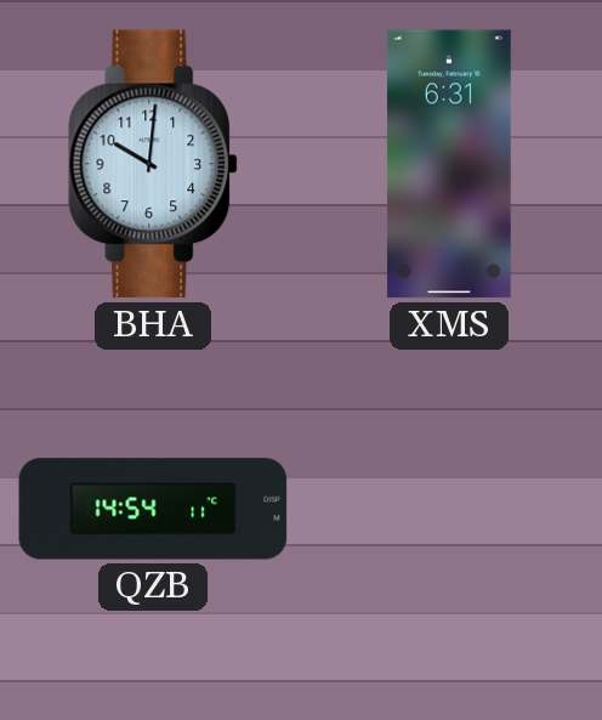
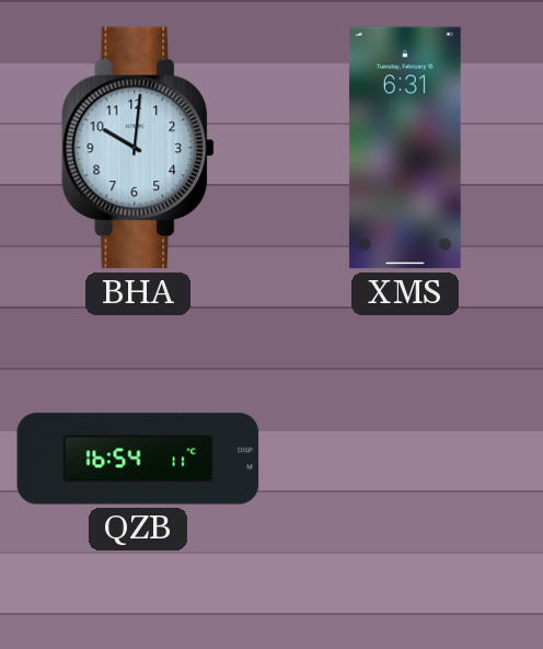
QZB: 14:54 -> 16:54
